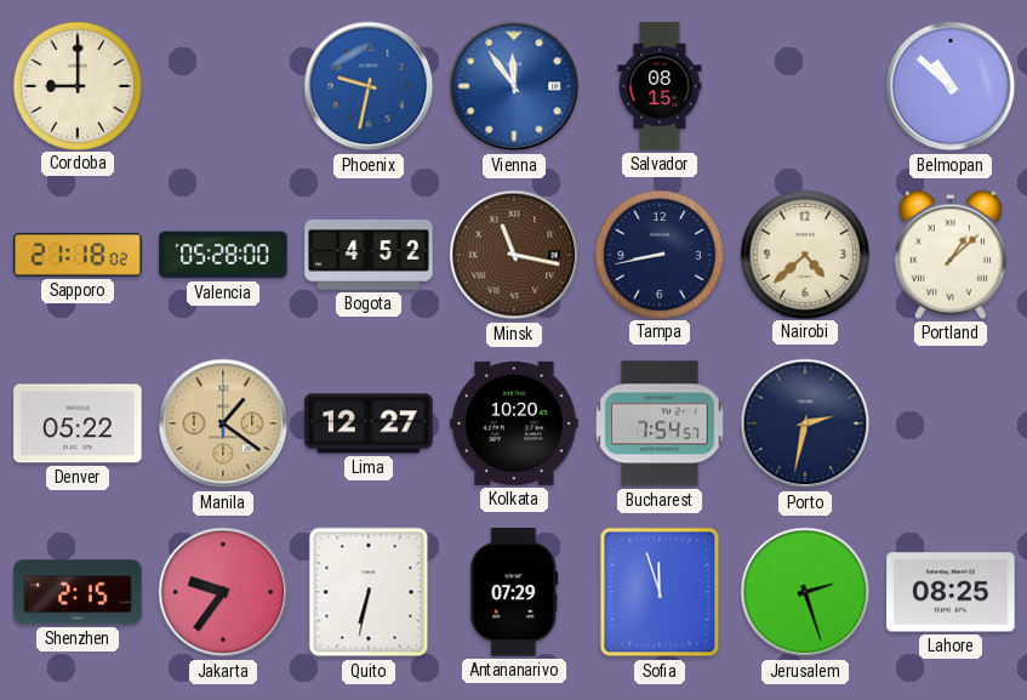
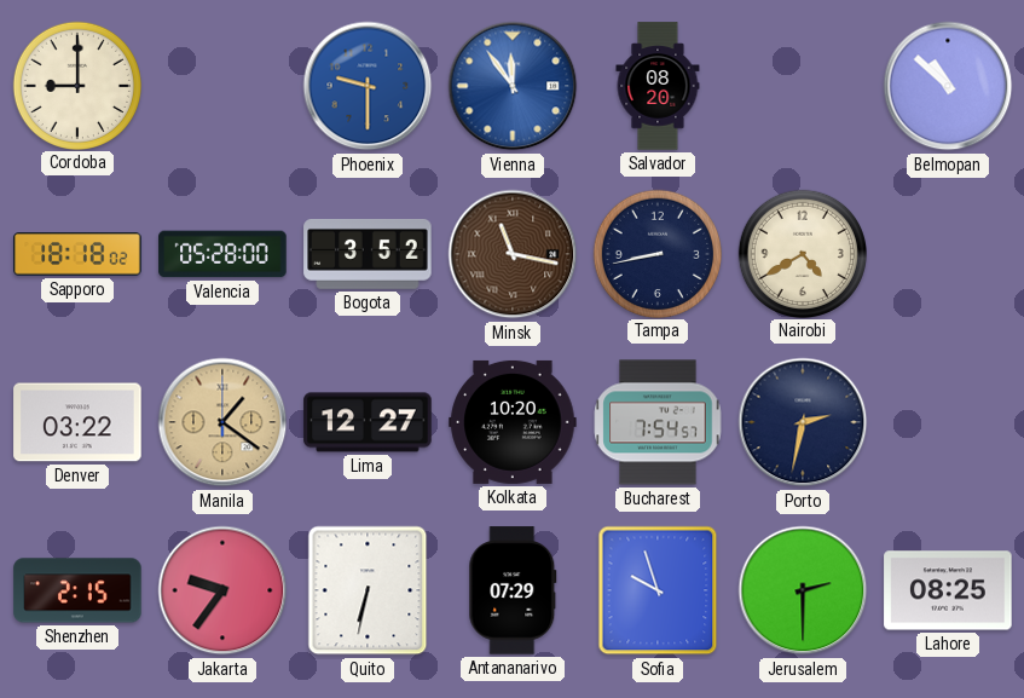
Phoenix: 9:32 -> 9:30
Salvador: 08:15 -> 08:20
Sapporo: 21:18 -> 18:18
Bogota: 4:52 -> 3:52
Nairobi: 4:38 -> 4:40
Portland: 1:08 -> none
Denver: 05:22 -> 03:22
Sofia: 11:57 -> 9:57
Jerusalem: 2:27 -> 2:30
